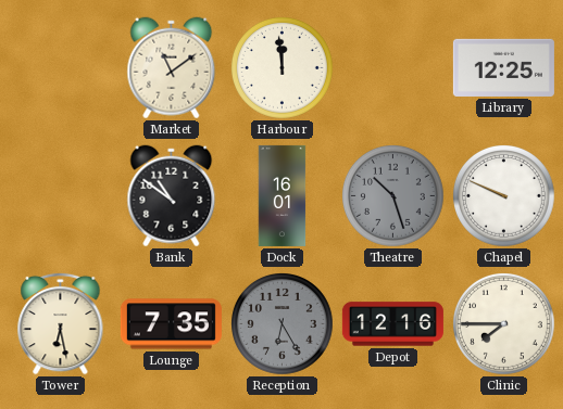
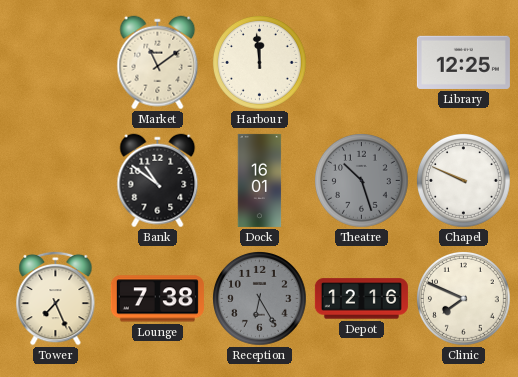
Tower: 6:28 -> 7:26
Lounge: 7:35 -> 7:38
Clinic: 7:45 -> 7:49
